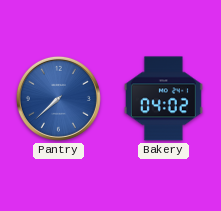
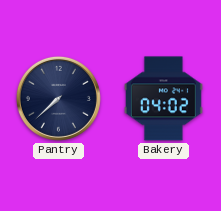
Pantry dial: blue -> navy
